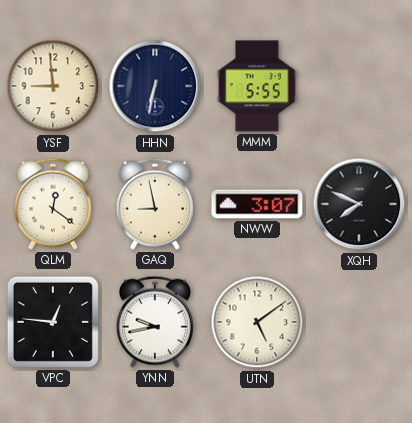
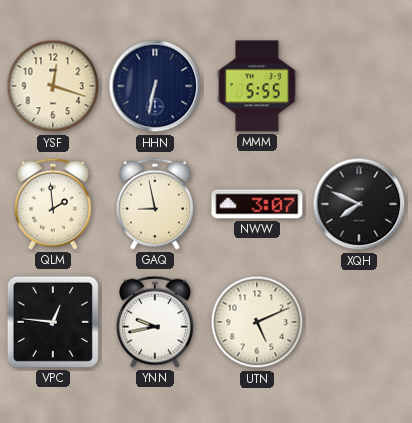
YSF: 8:59 -> 12:18
QLM: 12:21 -> 1:59
UTN: 5:09 -> 5:11
